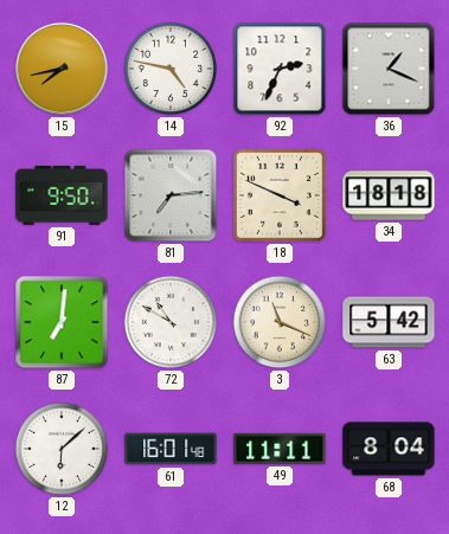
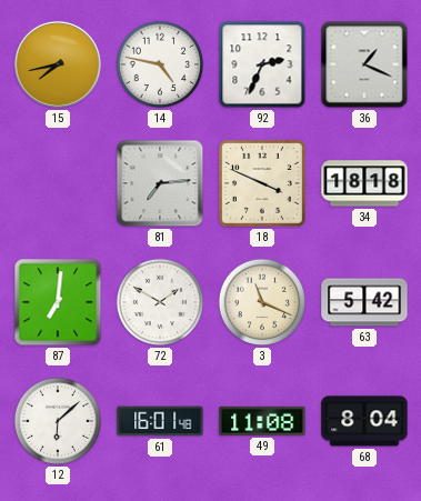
91: 9:50 -> none
72: 10:50 -> 1:50
49: 11:11 -> 11:08
